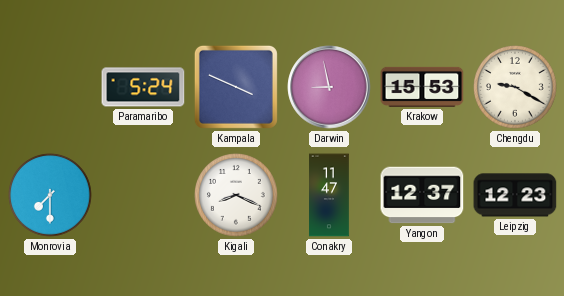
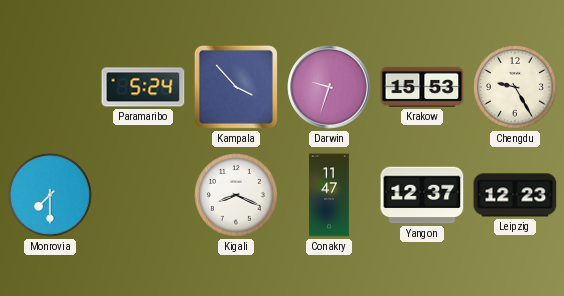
Kampala: 3:49 -> 3:53
Darwin: 8:58 -> 9:33
Chengdu: 9:20 -> 9:25
